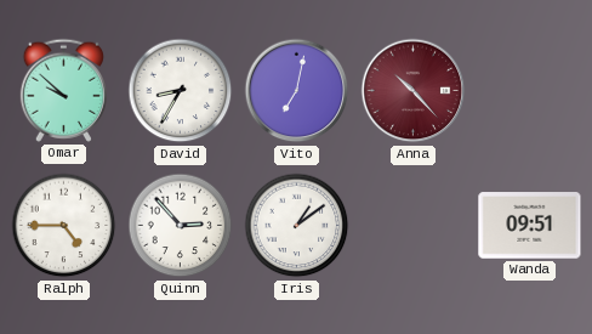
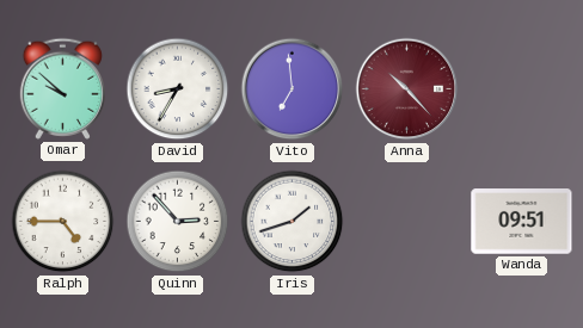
Vito: 7:02 -> 6:59
Iris: 1:09 -> 1:42
